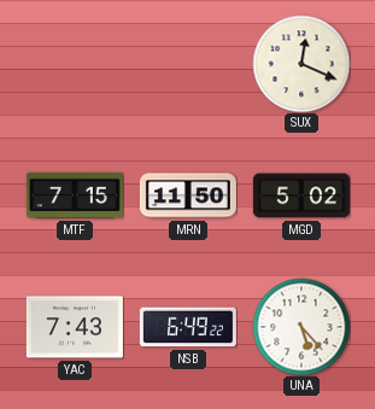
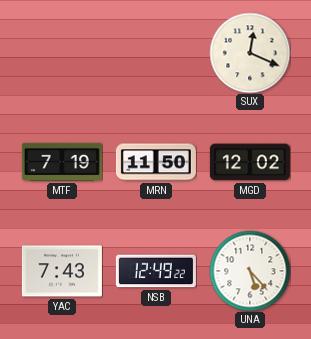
MTF: 7:15 -> 7:19
MGD: 5:02 -> 12:02
NSB: 6:49 -> 12:49
